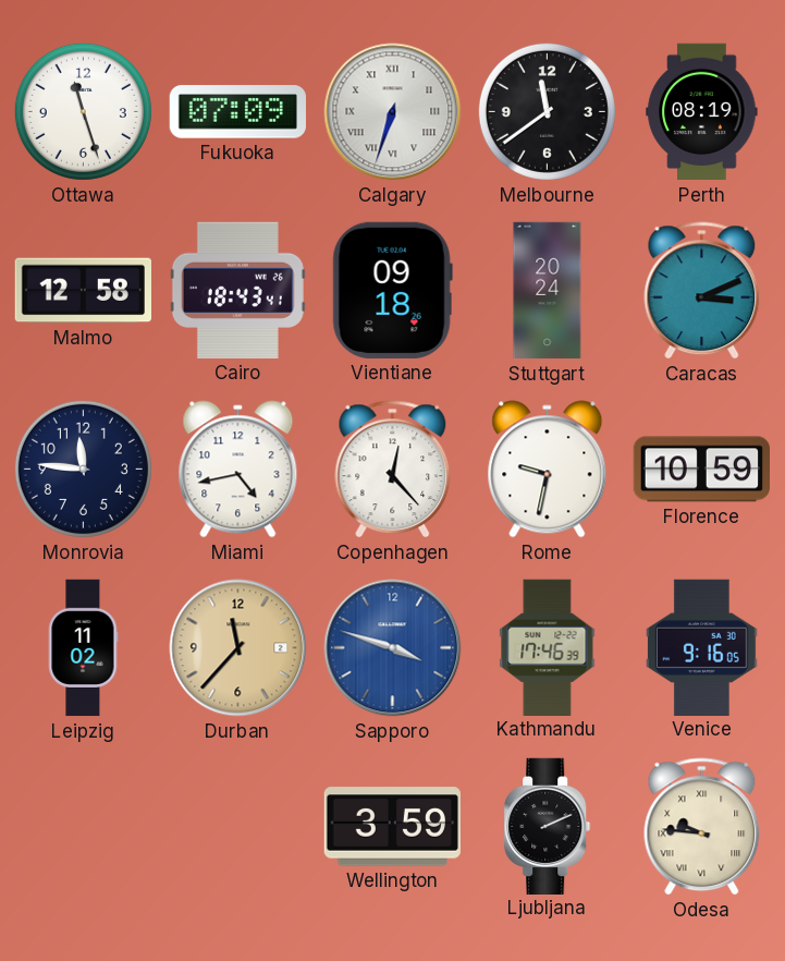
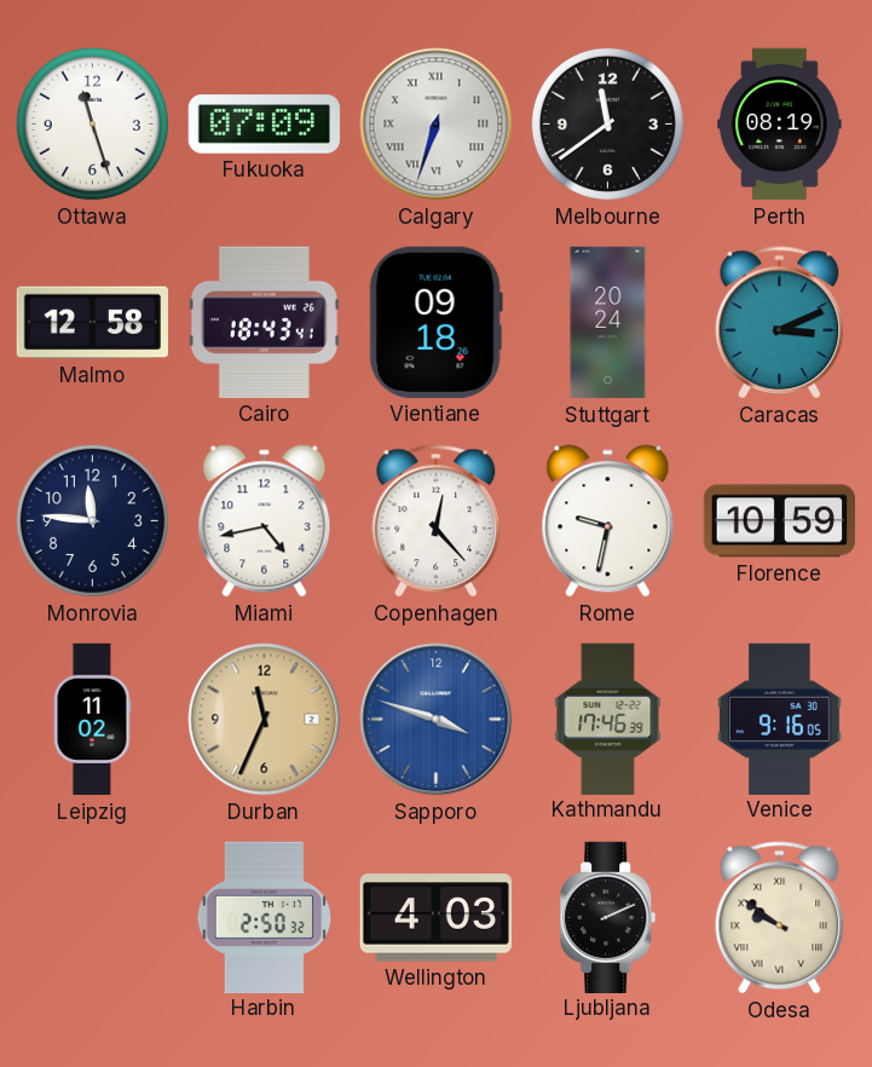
Durban: 11:37 -> 11:34
Harbin: none -> 2:50
Wellington: 3:59 -> 4:03
Odesa: 9:46 -> 9:51
